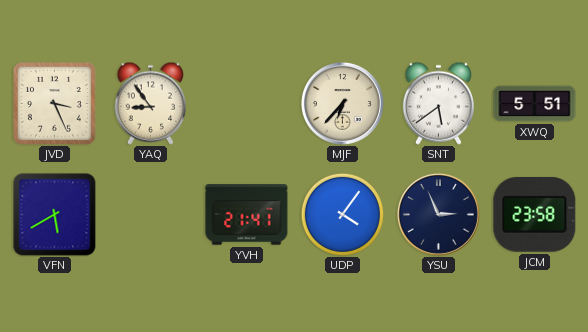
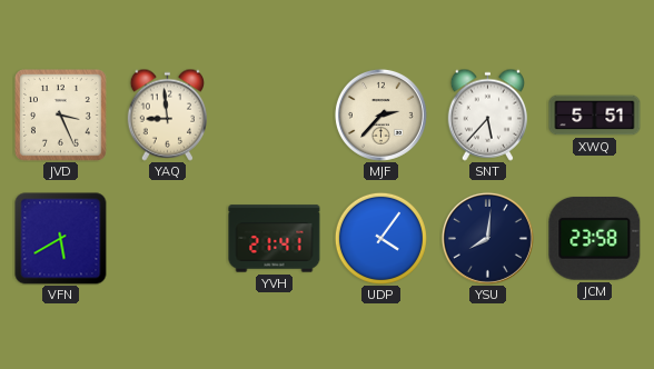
YAQ: 8:54 -> 8:59
MJF: 6:37 -> 2:37
SNT: 5:39 -> 5:37
YSU: 2:56 -> 8:01
